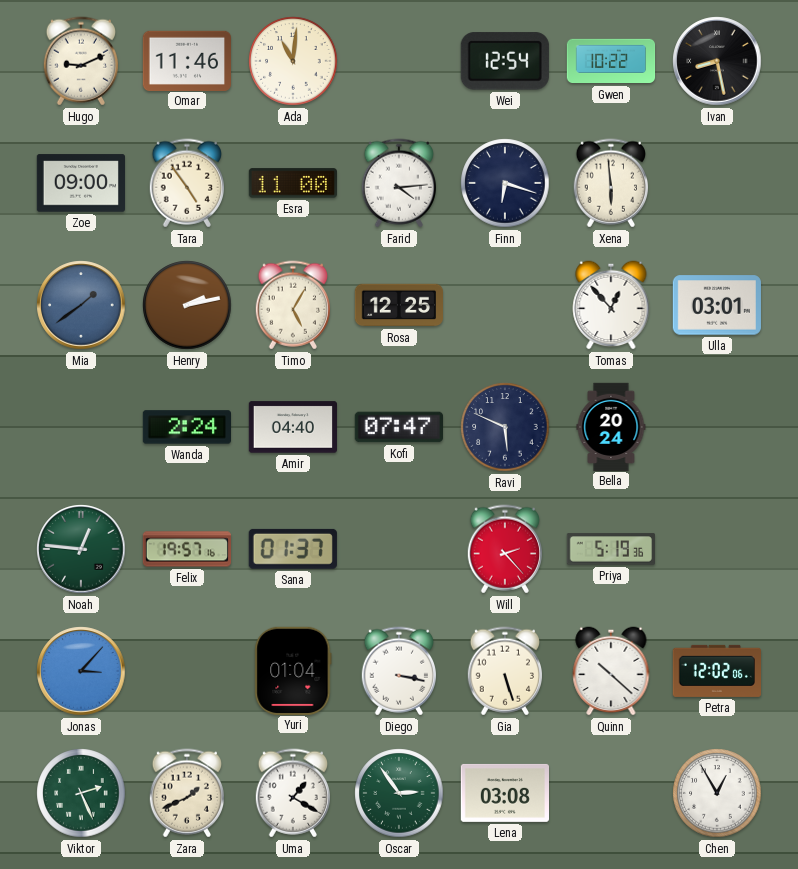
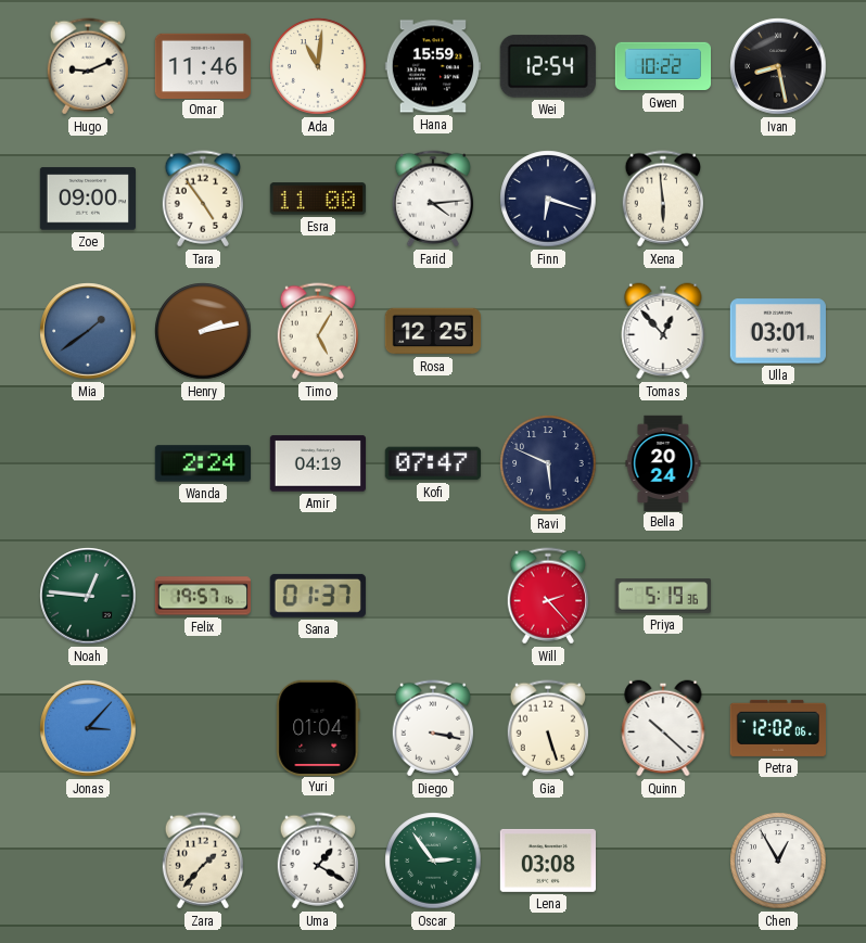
Hana: none -> 15:59
Amir: 04:40 -> 04:19
Viktor: 2:26 -> none
Zara: 1:41 -> 1:37
